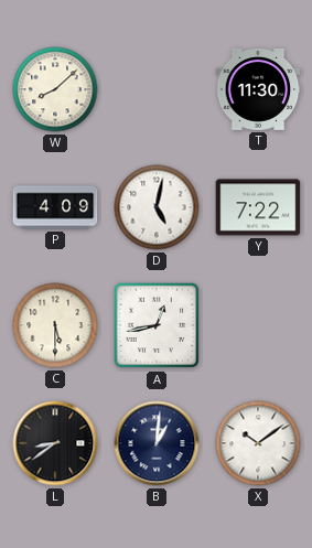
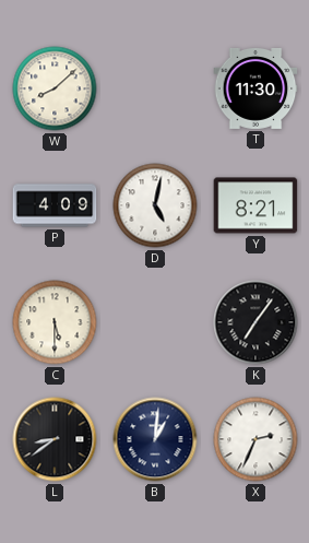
Y: 7:22 -> 8:21
A: 12:43 -> none
K: none -> 7:06
X: 10:09 -> 2:34
